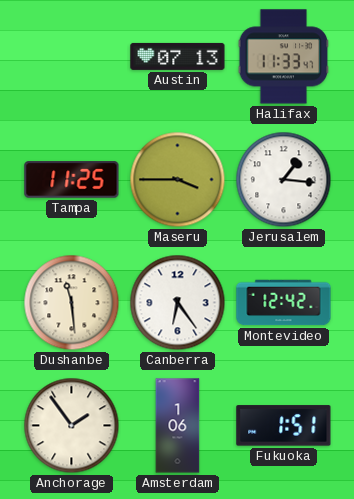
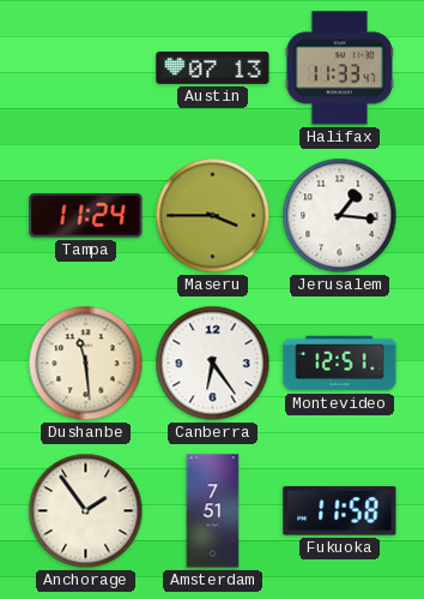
Tampa: 11:25 -> 11:24
Montevideo: 12:42 -> 12:51
Amsterdam: 1:06 -> 7:51
Fukuoka: 1:51 -> 11:58
